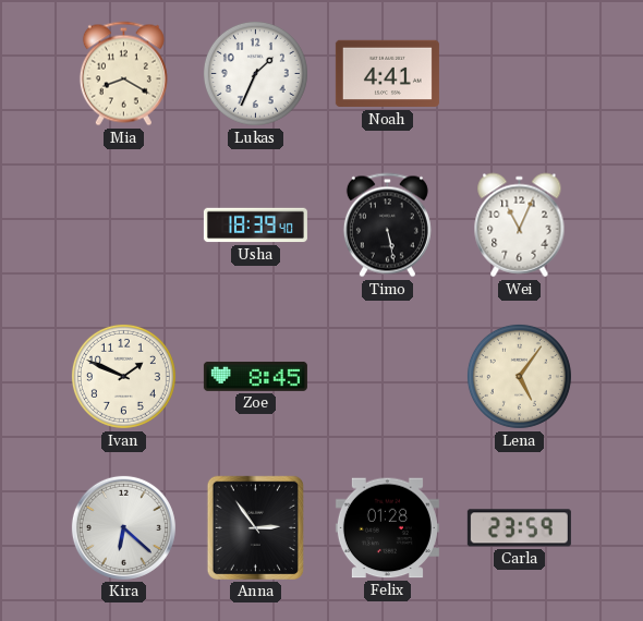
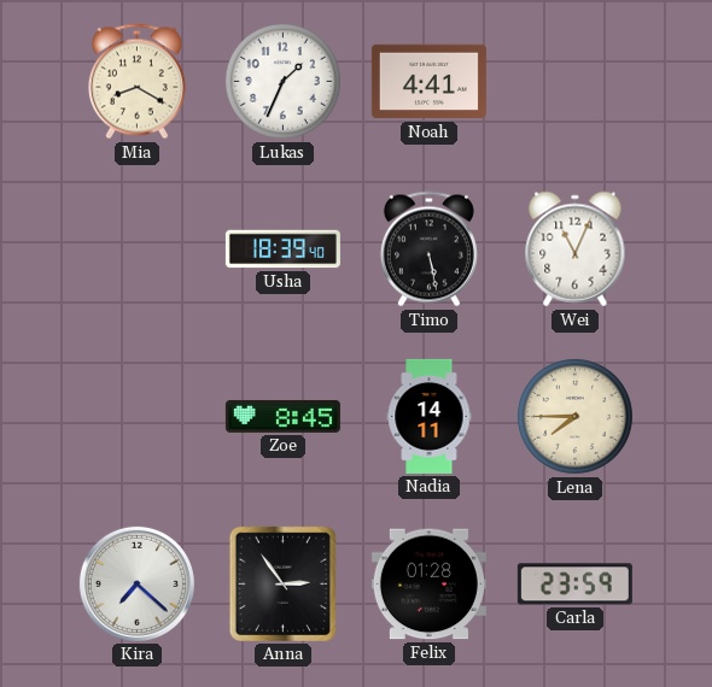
Ivan: 1:49 -> none
Nadia: none -> 14:11
Lena: 5:06 -> 7:45
Kira: 6:22 -> 7:22
